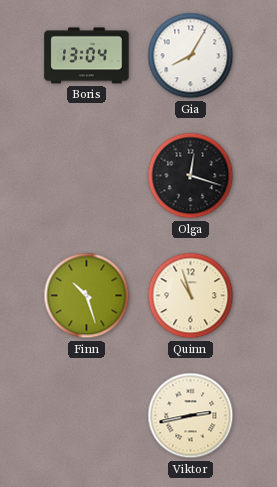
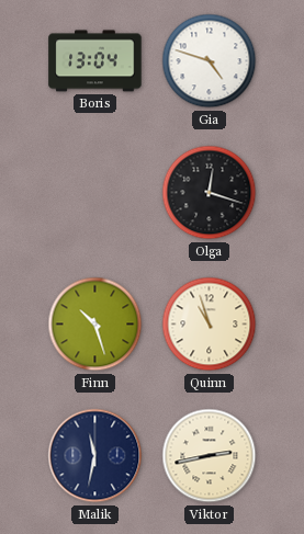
Gia: 8:05 -> 4:48
Malik: none -> 11:32
